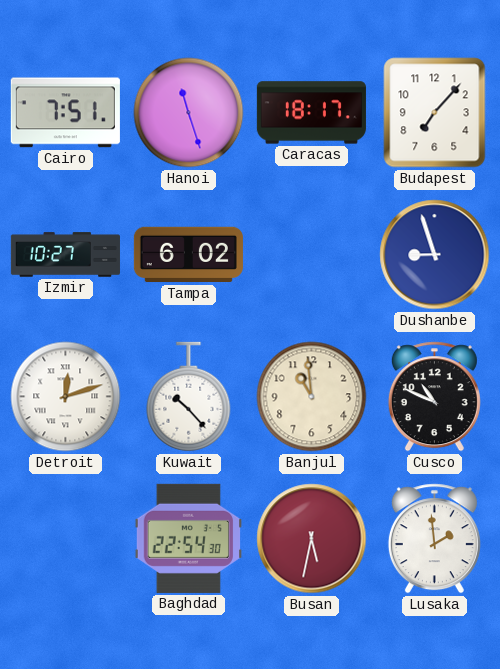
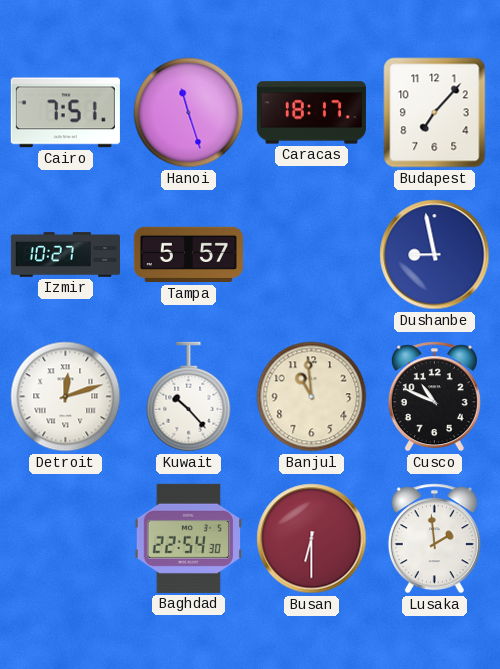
Tampa: 6:02 -> 5:57
Dushanbe: 8:57 -> 8:58
Busan: 5:32 -> 6:30
